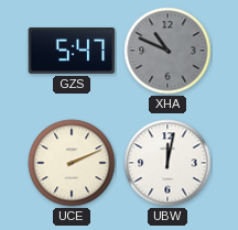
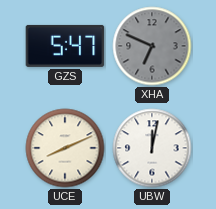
XHA: 10:49 -> 6:49
UCE: 2:11 -> 8:11
